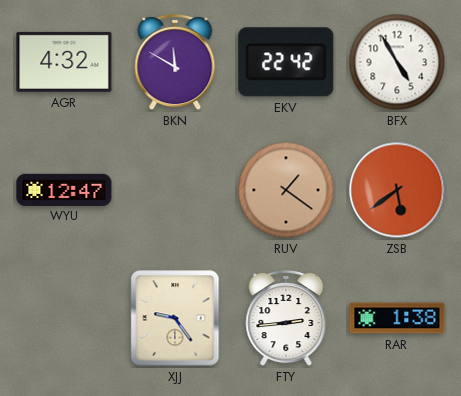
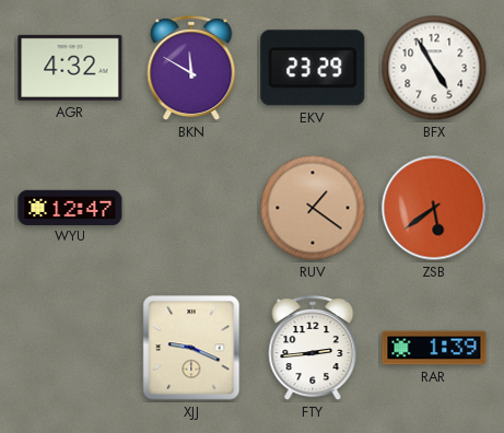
EKV: 22:42 -> 23:29
XJJ: 9:24 -> 9:19
RAR: 1:38 -> 1:39
